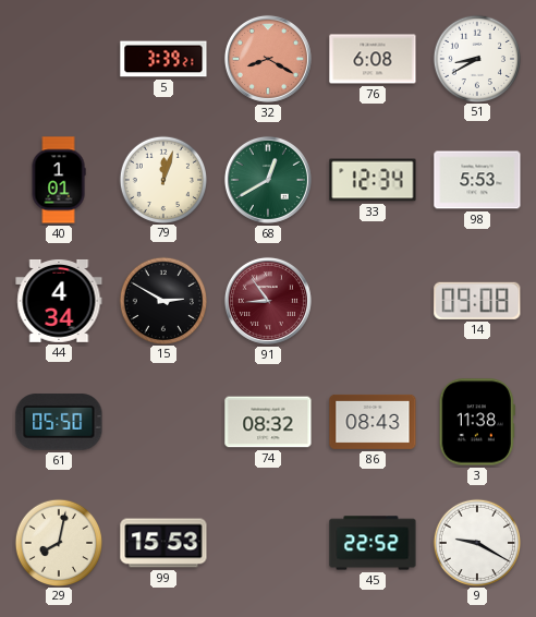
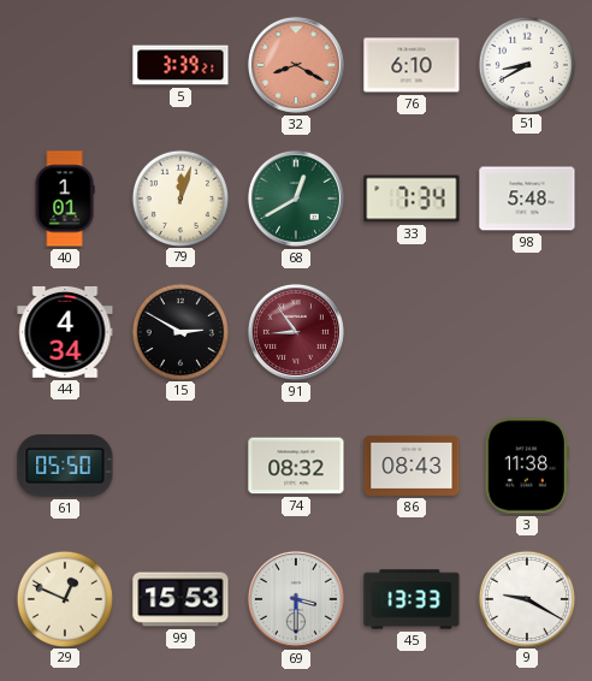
76: 6:08 -> 6:10
33: 12:34 -> 7:34
98: 5:53 -> 5:48
14: 09:08 -> none
29: 8:02 -> 12:49
69: none -> 3:30
45: 22:52 -> 13:33
